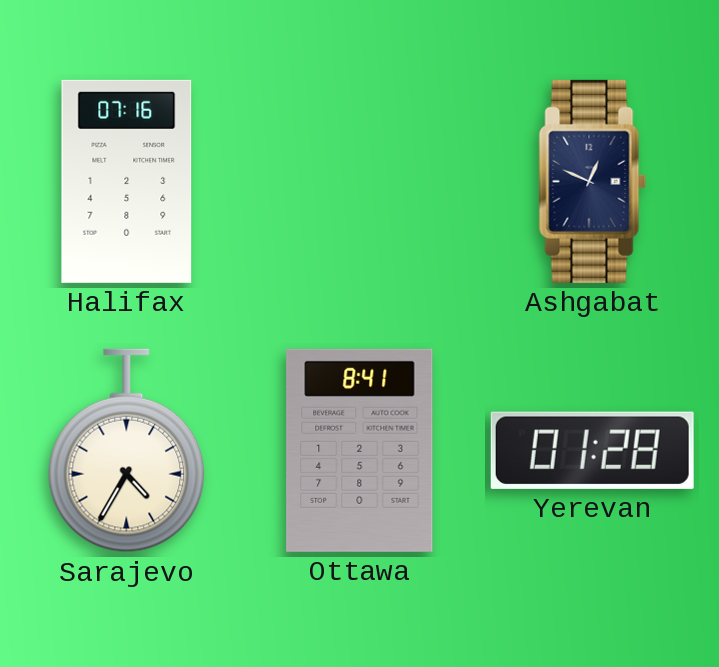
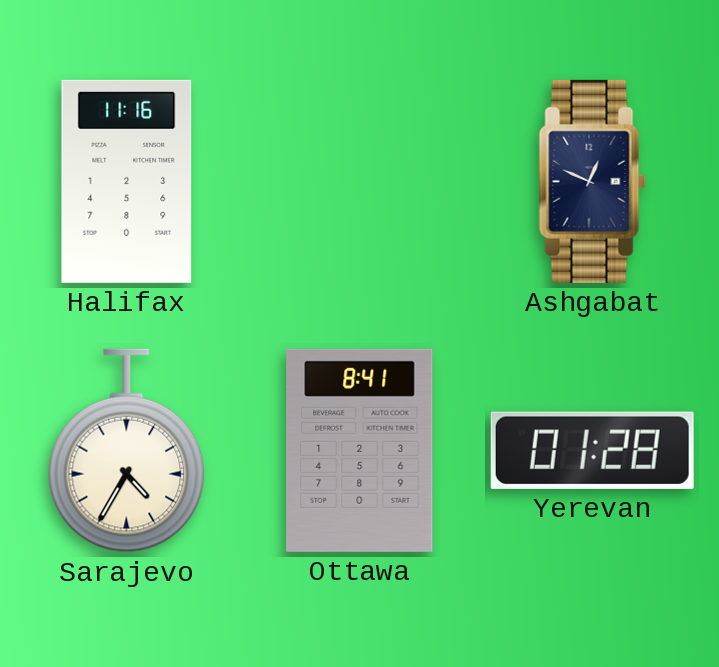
Halifax: 07:16 -> 11:16
